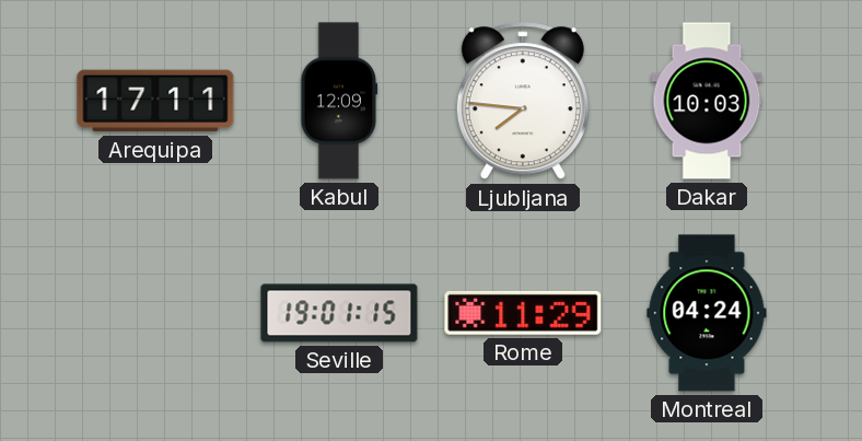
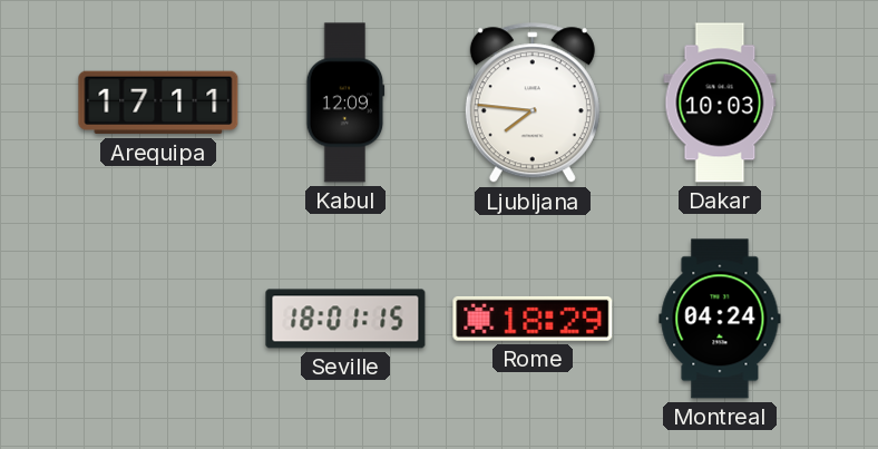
Seville: 19:01 -> 18:01
Rome: 11:29 -> 18:29
